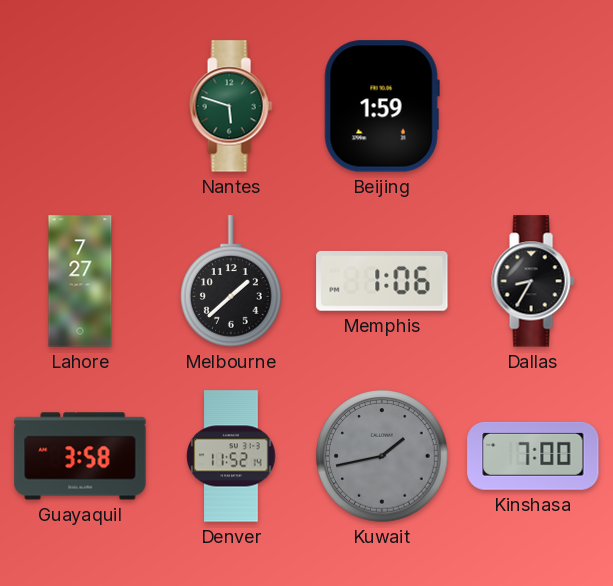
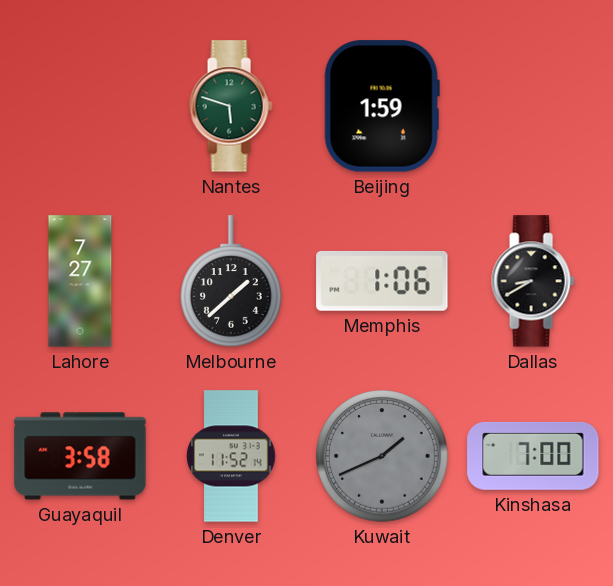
Dallas: 8:35 -> 8:40
Kuwait: 1:43 -> 1:41
